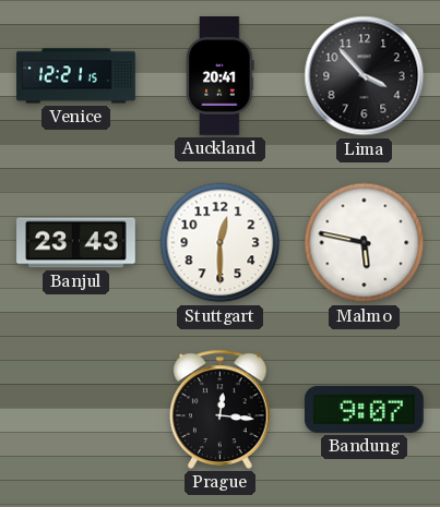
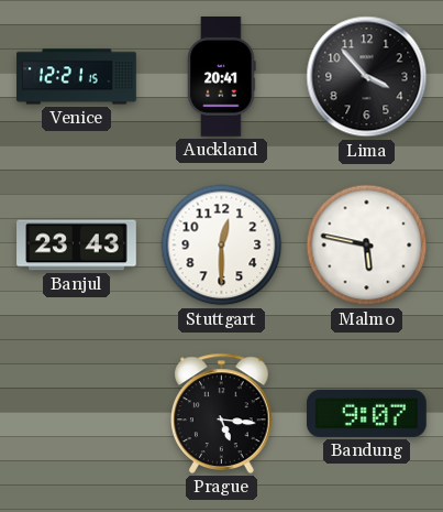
Prague: 12:16 -> 5:16
